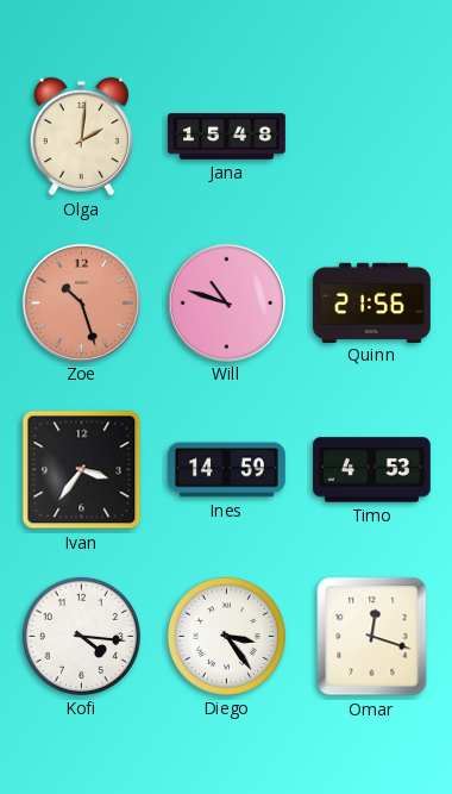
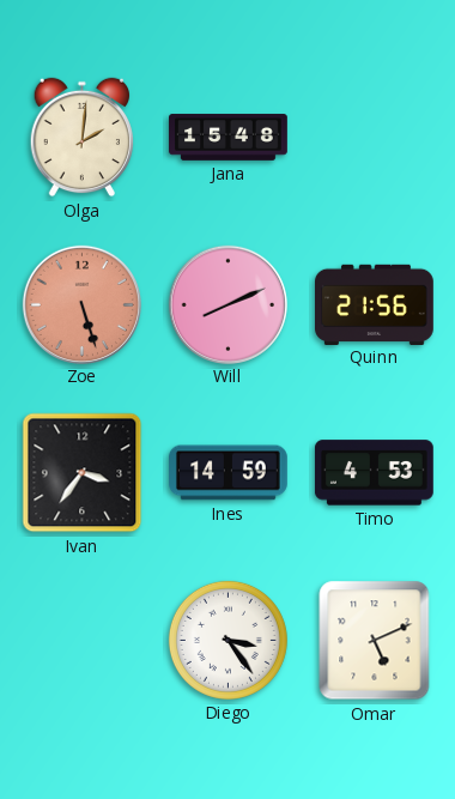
Zoe: 10:27 -> 5:27
Will: 10:48 -> 8:11
Kofi: 4:16 -> none
Omar: 12:18 -> 5:11
